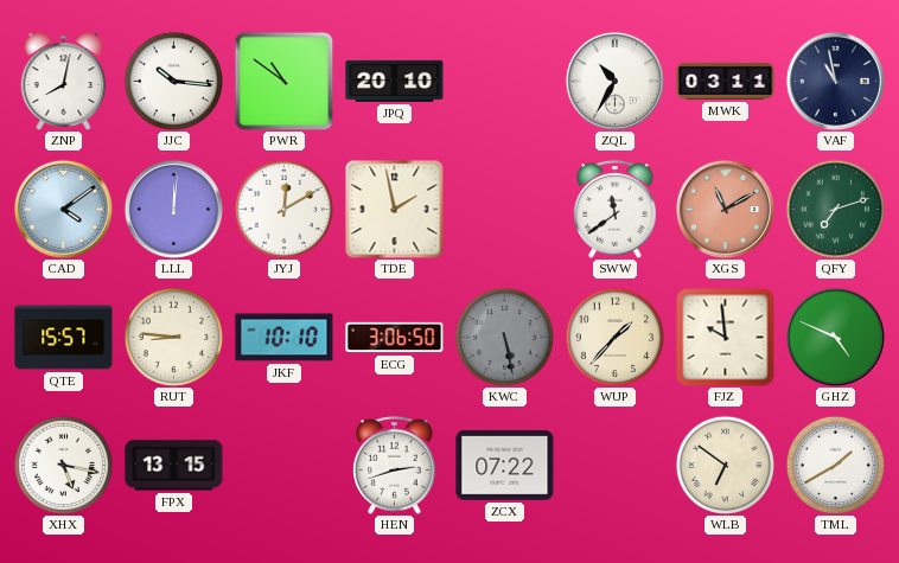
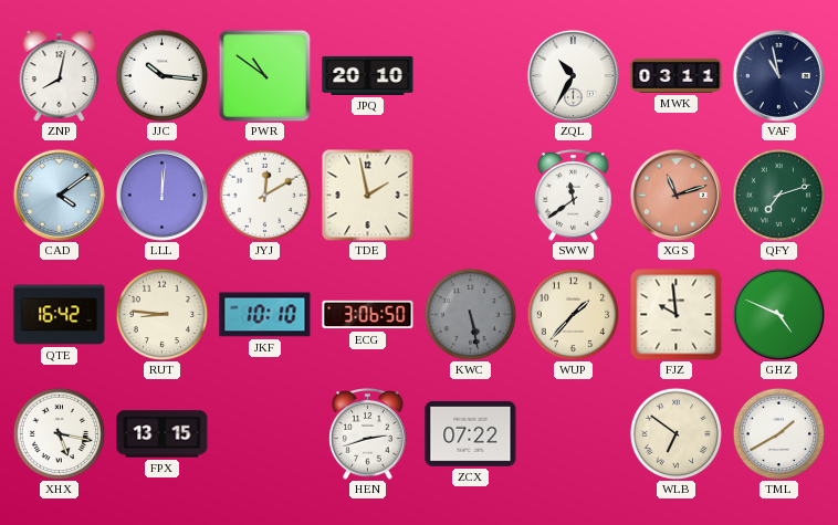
XGS: 11:10 -> 11:12
QTE: 15:57 -> 16:42
